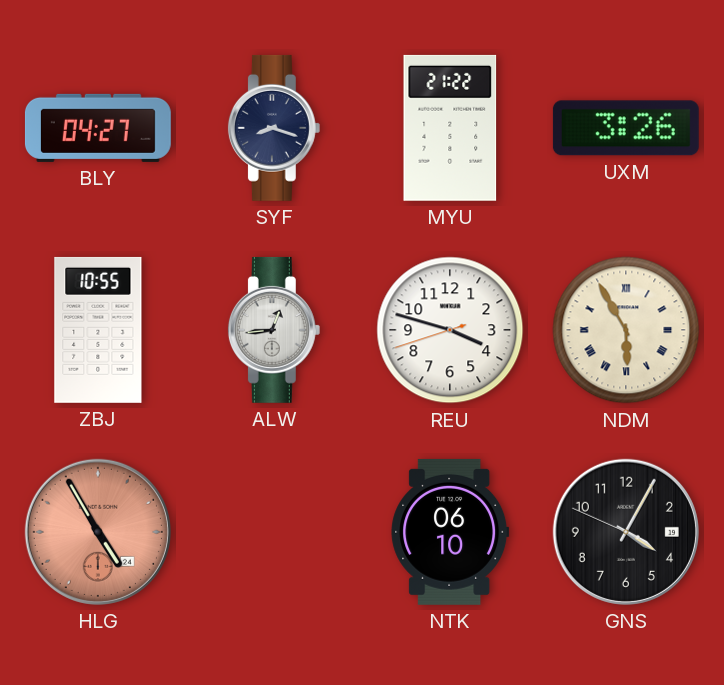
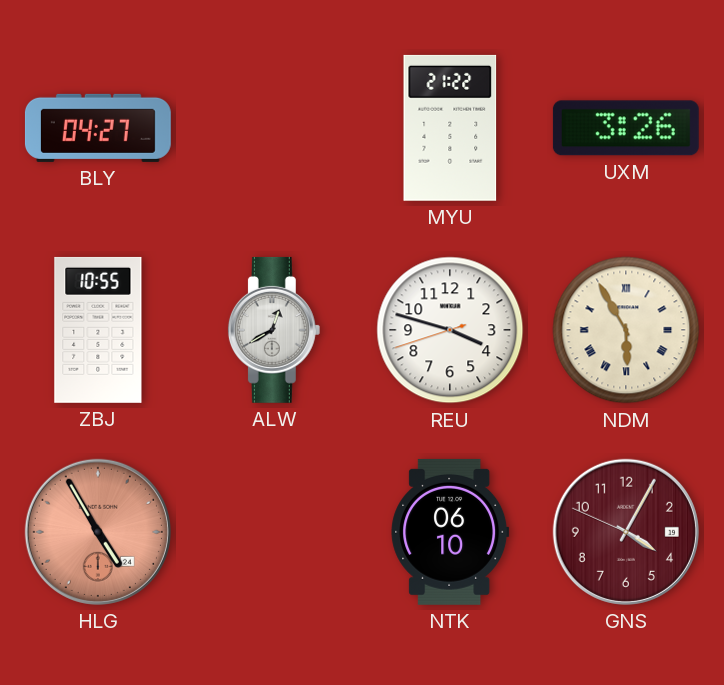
SYF: 8:18 -> none
ALW: 12:44 -> 12:40
GNS dial: black -> burgundy
